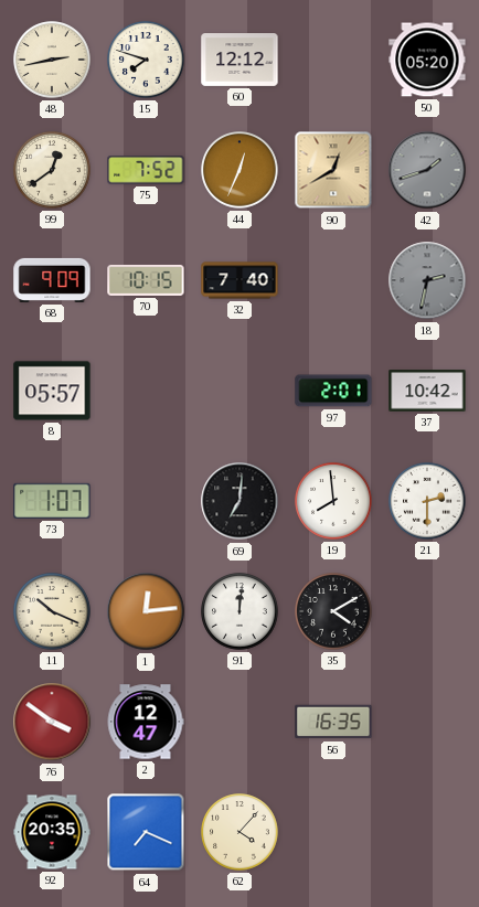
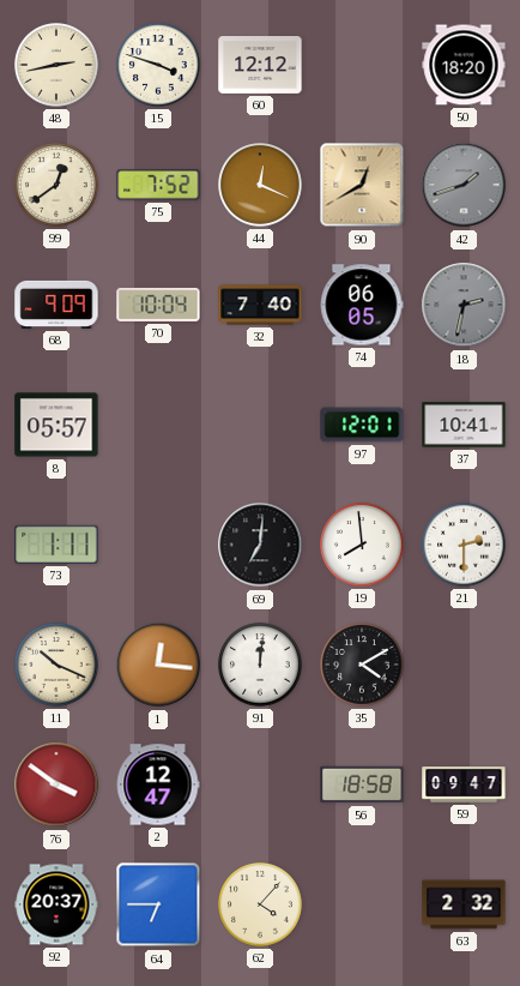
15: 7:48 -> 3:48
50: 05:20 -> 18:20
44: 12:34 -> 12:19
70: 10:15 -> 10:04
74: none -> 06:05
97: 2:01 -> 12:01
37: 10:42 -> 10:41
73: 1:07 -> 1:11
1: 12:14 -> 12:16
56: 16:35 -> 18:58
59: none -> 09:47
92: 20:35 -> 20:37
64: 7:19 -> 6:45
63: none -> 2:32
